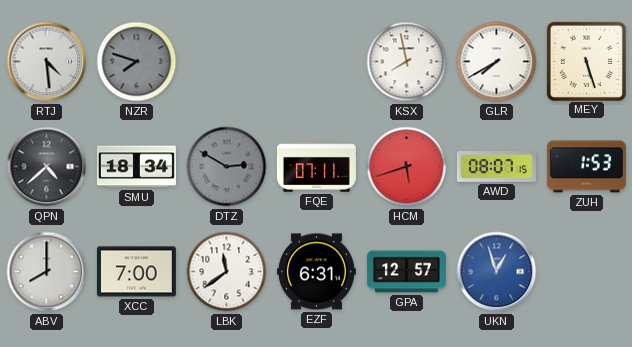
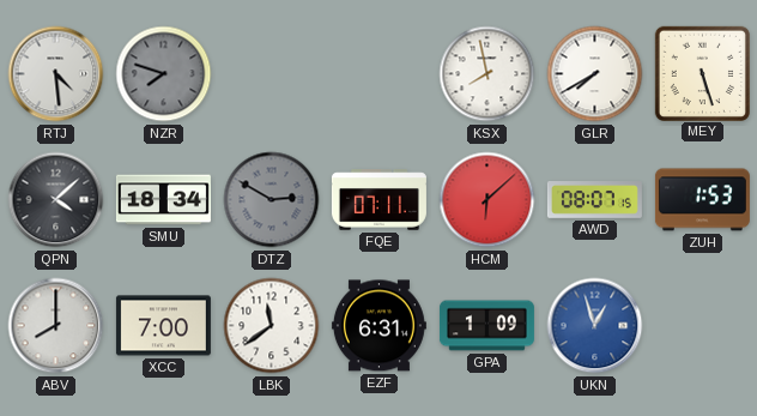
QPN: 4:38 -> 4:08
HCM: 5:42 -> 6:08
GPA: 12:57 -> 1:09
